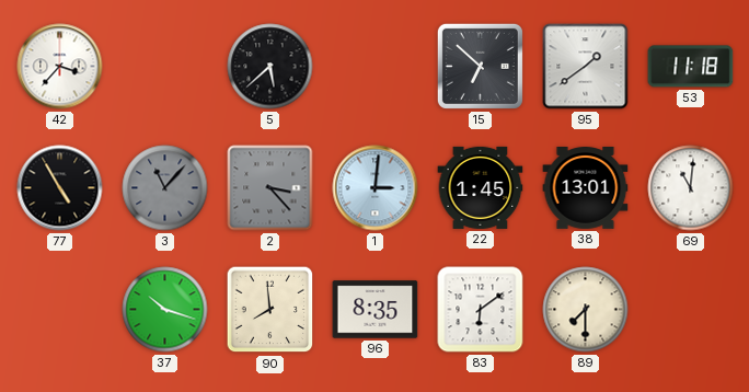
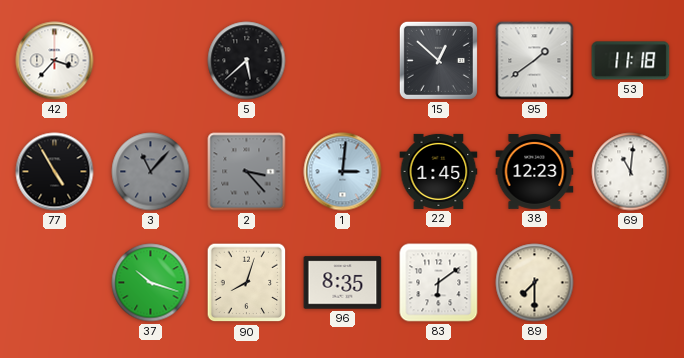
15: 6:52 -> 12:52
38: 13:01 -> 12:23
90: 7:59 -> 8:03
